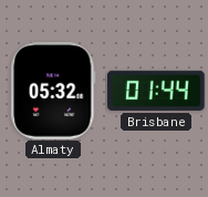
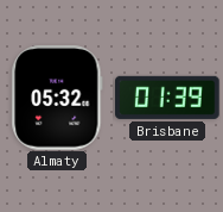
Brisbane: 01:44 -> 01:39
